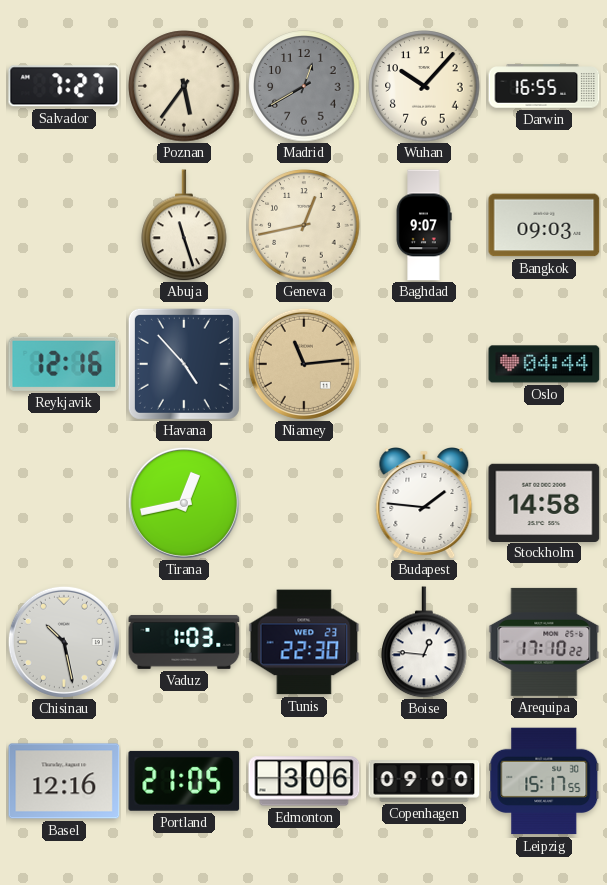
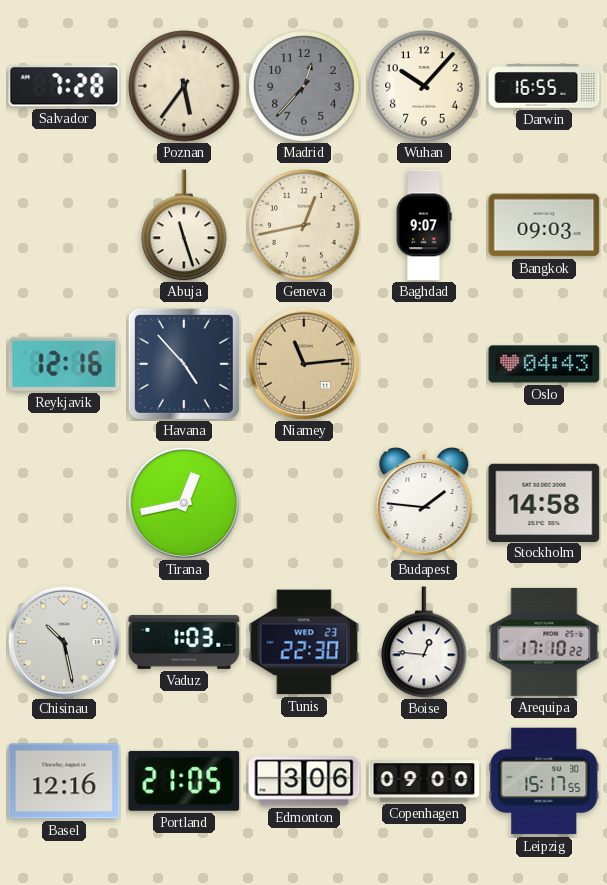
Salvador: 7:27 -> 7:28
Madrid: 12:40 -> 12:37
Oslo: 04:44 -> 04:43
